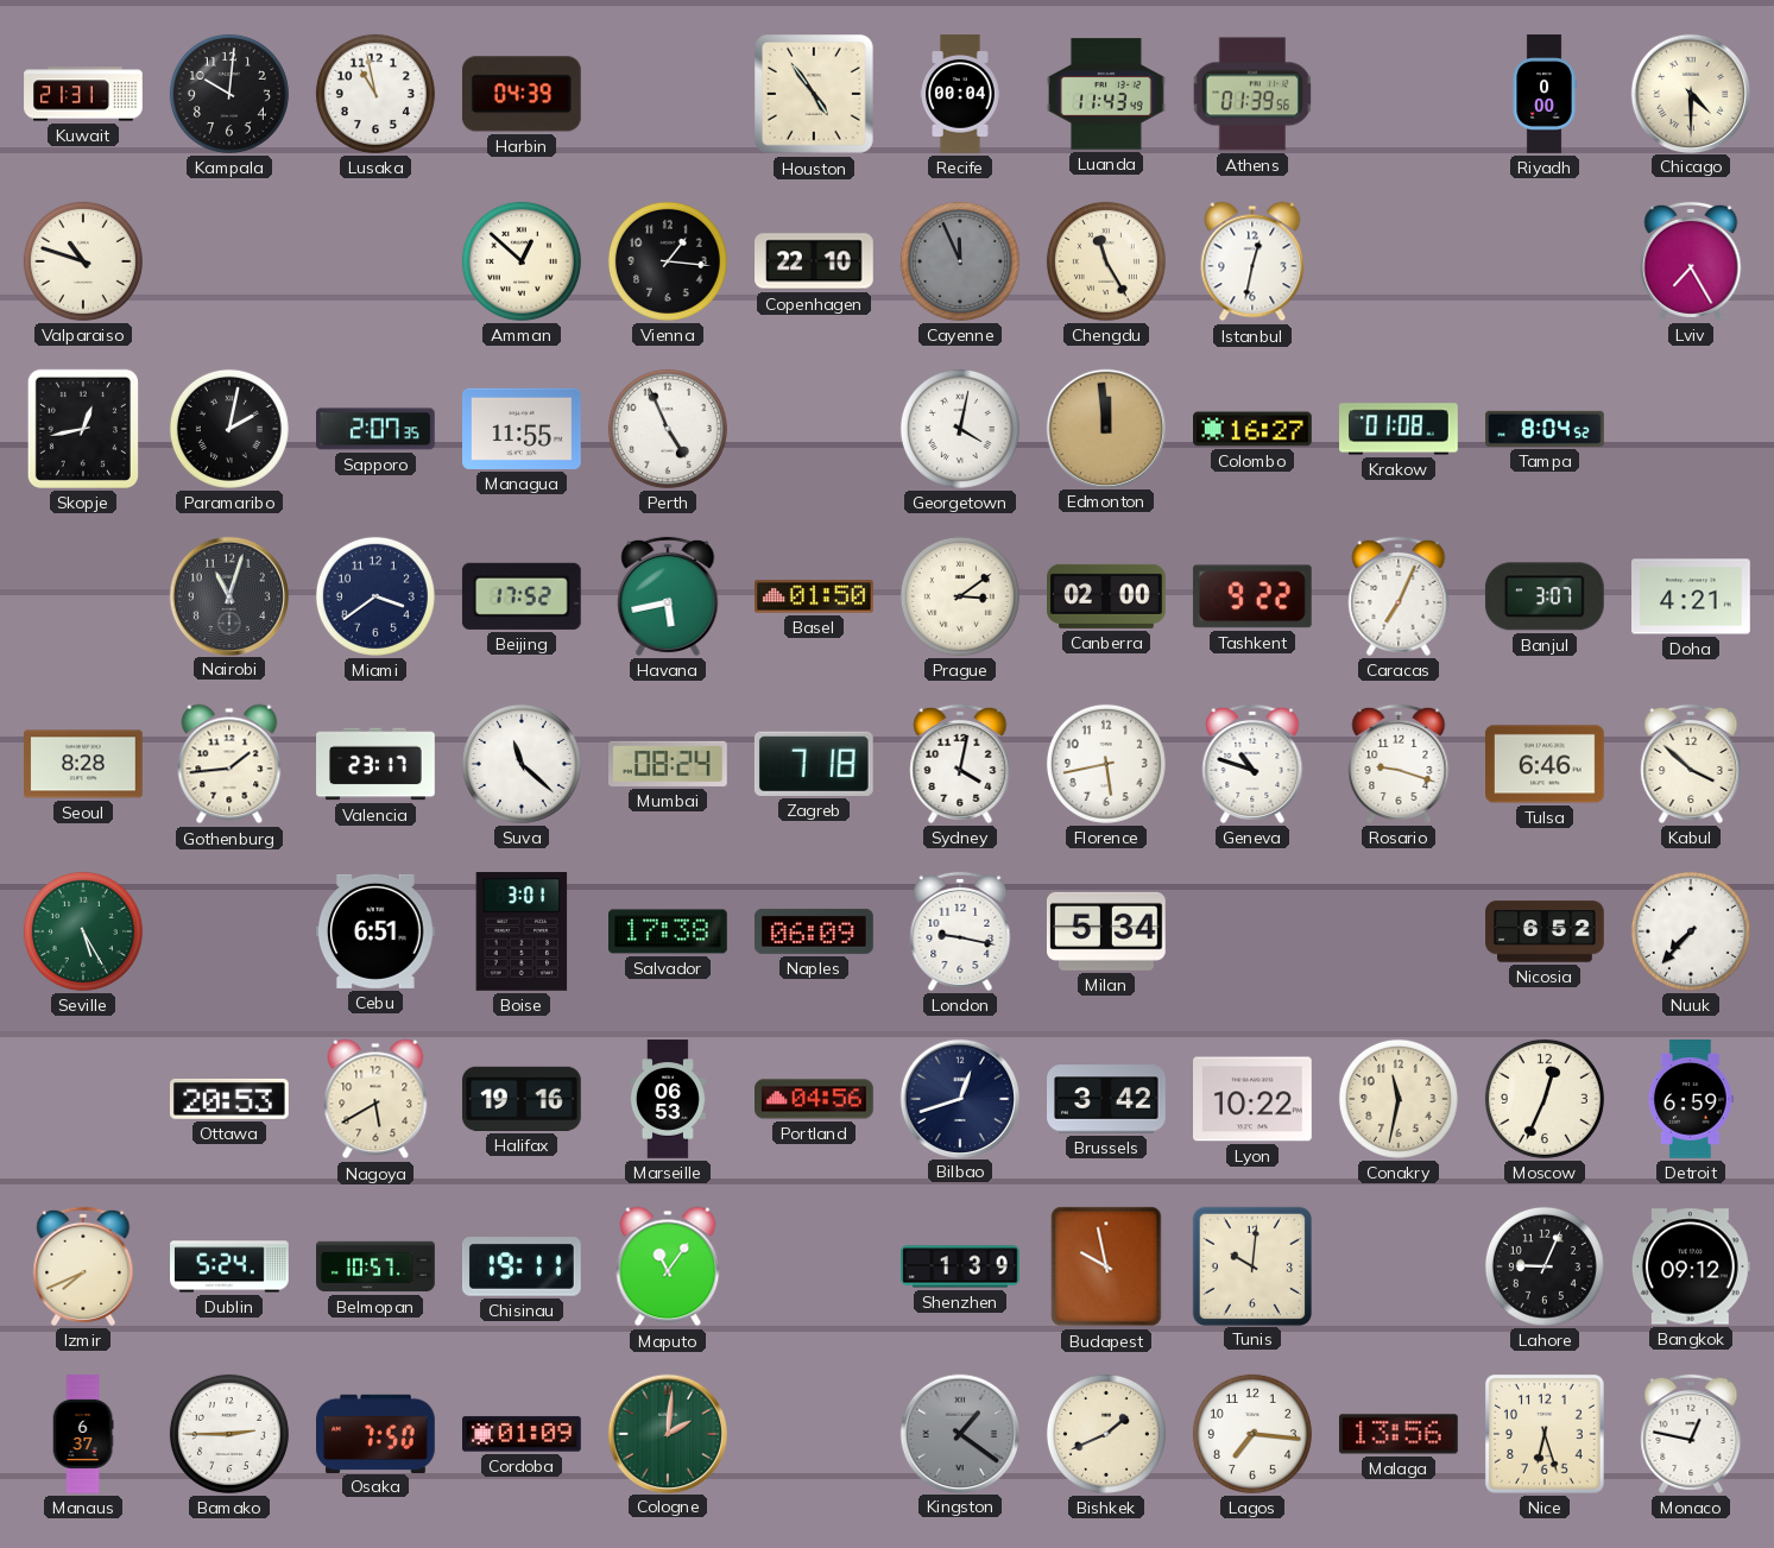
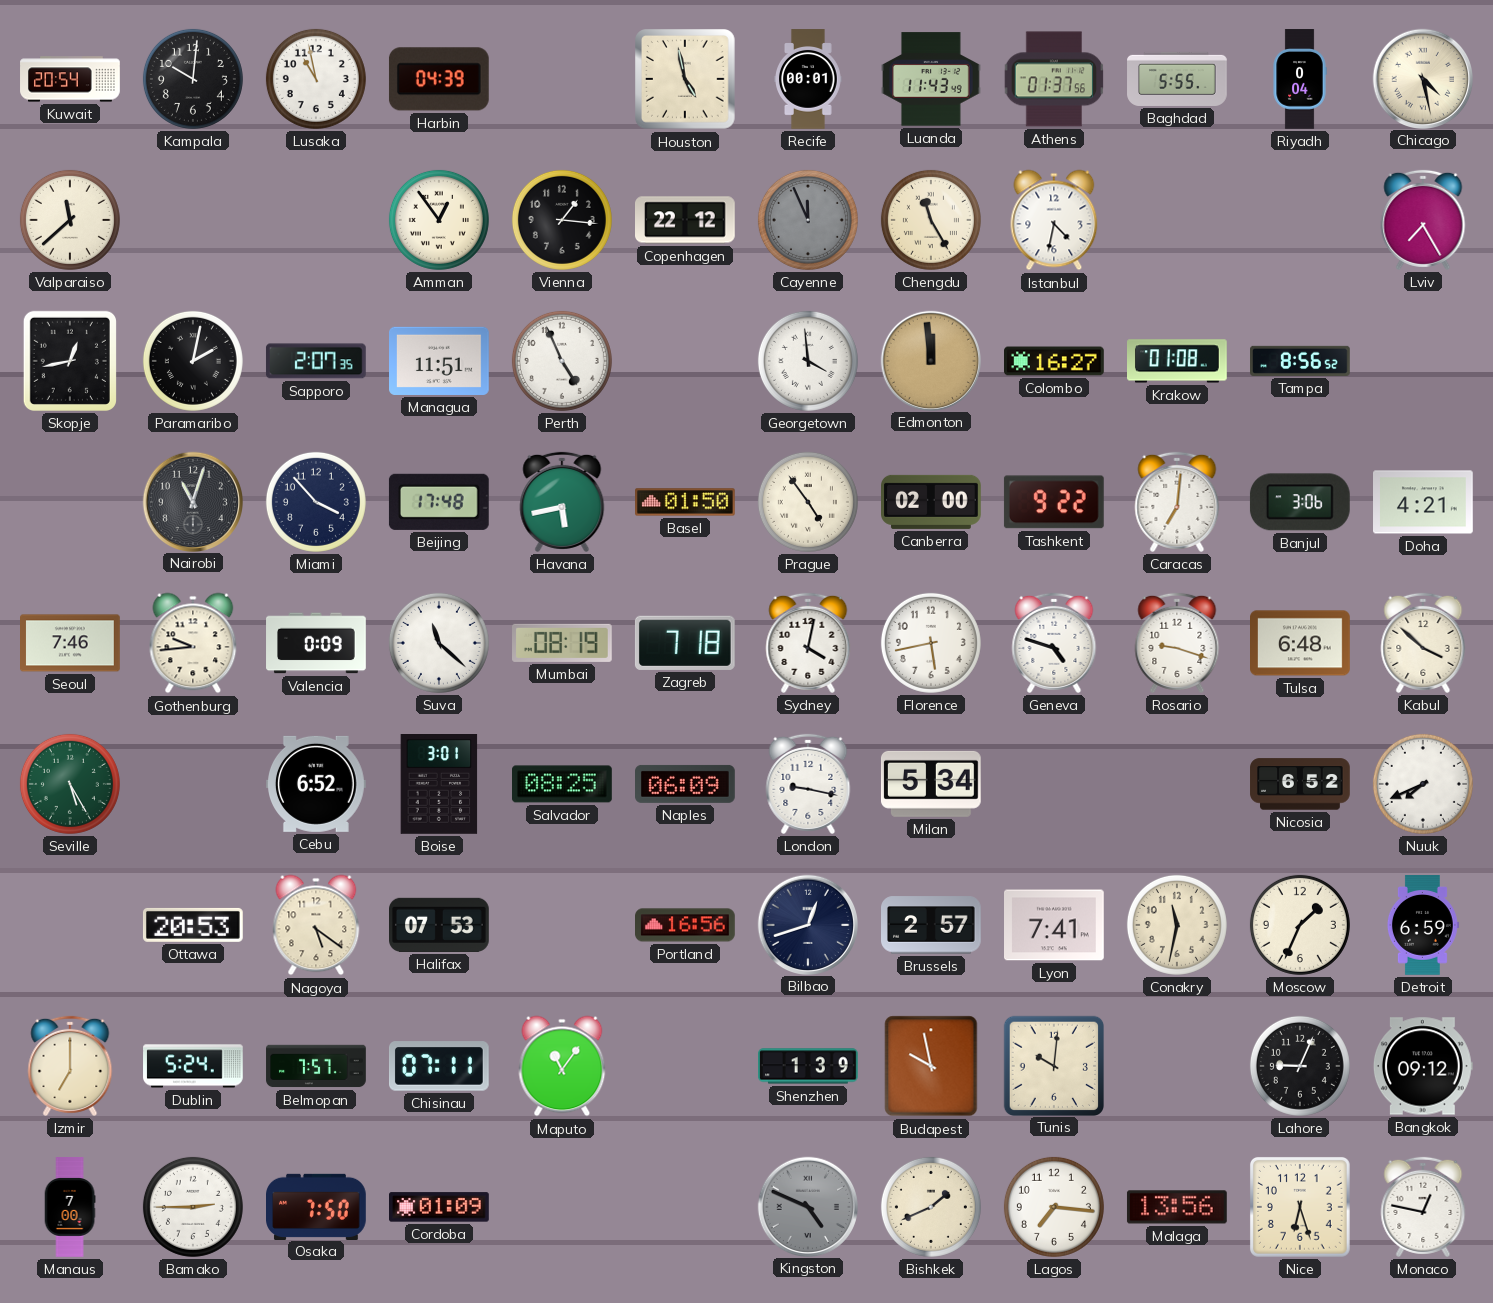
Kuwait: 21:31 -> 20:54
Houston: 4:54 -> 4:58
Recife: 00:04 -> 00:01
Athens: 01:39 -> 01:37
Baghdad: none -> 5:55
Riyadh: 0:00 -> 0:04
Chicago: 4:30 -> 4:28
Valparaiso: 10:48 -> 11:38
Amman: 12:52 -> 12:54
Copenhagen: 22:10 -> 22:12
Istanbul: 12:32 -> 4:32
Managua: 11:55 -> 11:51
Georgetown: 4:02 -> 3:59
Tampa: 8:04 -> 8:56
Miami: 3:39 -> 3:53
Beijing: 17:52 -> 17:48
Prague: 3:09 -> 4:54
Caracas: 7:04 -> 7:01
Banjul: 3:07 -> 3:06
Seoul: 8:28 -> 7:46
Gothenburg: 1:44 -> 9:44
Valencia: 23:17 -> 0:09
Mumbai: 08:24 -> 08:19
Geneva: 10:48 -> 4:48
Tulsa: 6:46 -> 6:48
Cebu: 6:51 -> 6:52
Salvador: 17:38 -> 08:25
Nuuk: 7:37 -> 7:41
Nagoya: 5:40 -> 5:21
Halifax: 19:16 -> 07:53
Marseille: 06:53 -> none
Portland: 04:56 -> 16:56
Brussels: 3:42 -> 2:57
Lyon: 10:22 -> 7:41
Moscow: 12:34 -> 1:34
Izmir: 7:41 -> 7:00
Belmopan: 10:57 -> 7:57
Chisinau: 19:11 -> 07:11
Manaus: 6:37 -> 7:00
Cologne: 2:01 -> none
Kingston: 1:21 -> 4:49
